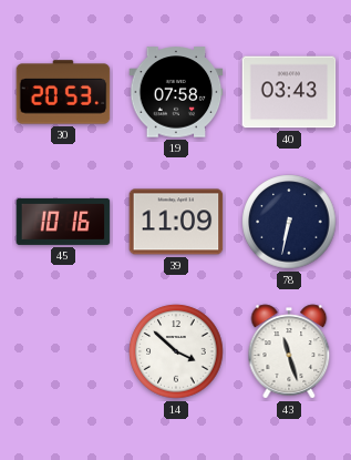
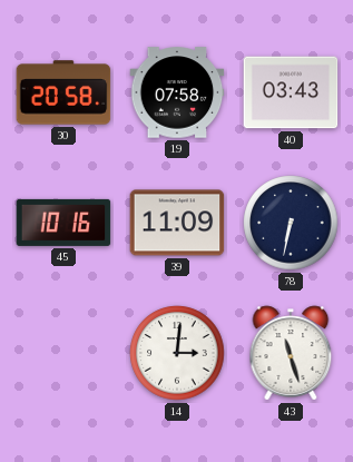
30: 20:53 -> 20:58
14: 3:52 -> 3:01
